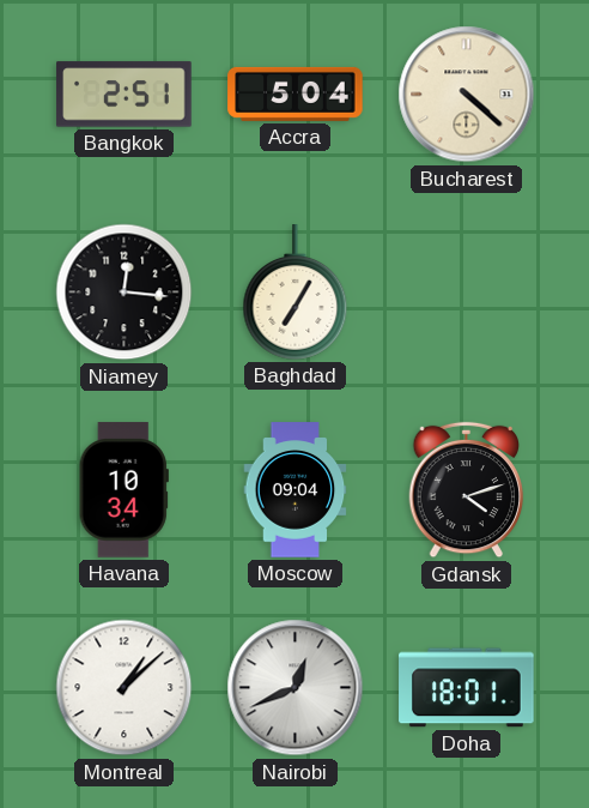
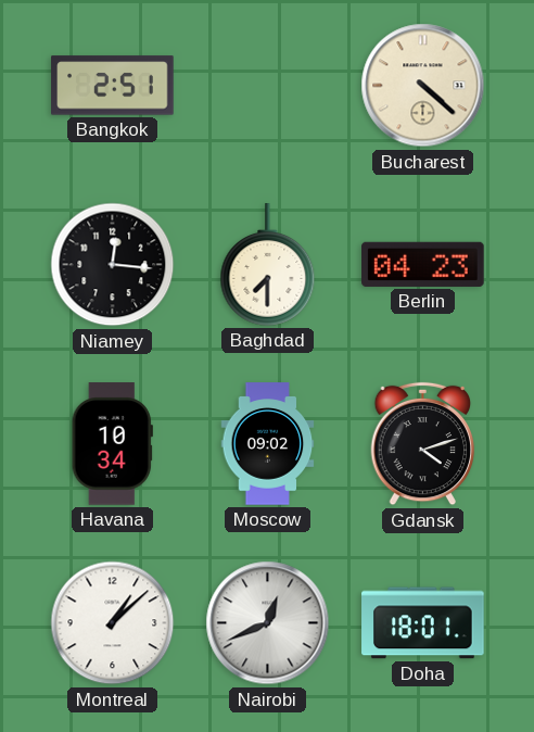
Accra: 5:04 -> none
Baghdad: 7:05 -> 7:30
Berlin: none -> 04:23
Moscow: 09:04 -> 09:02
